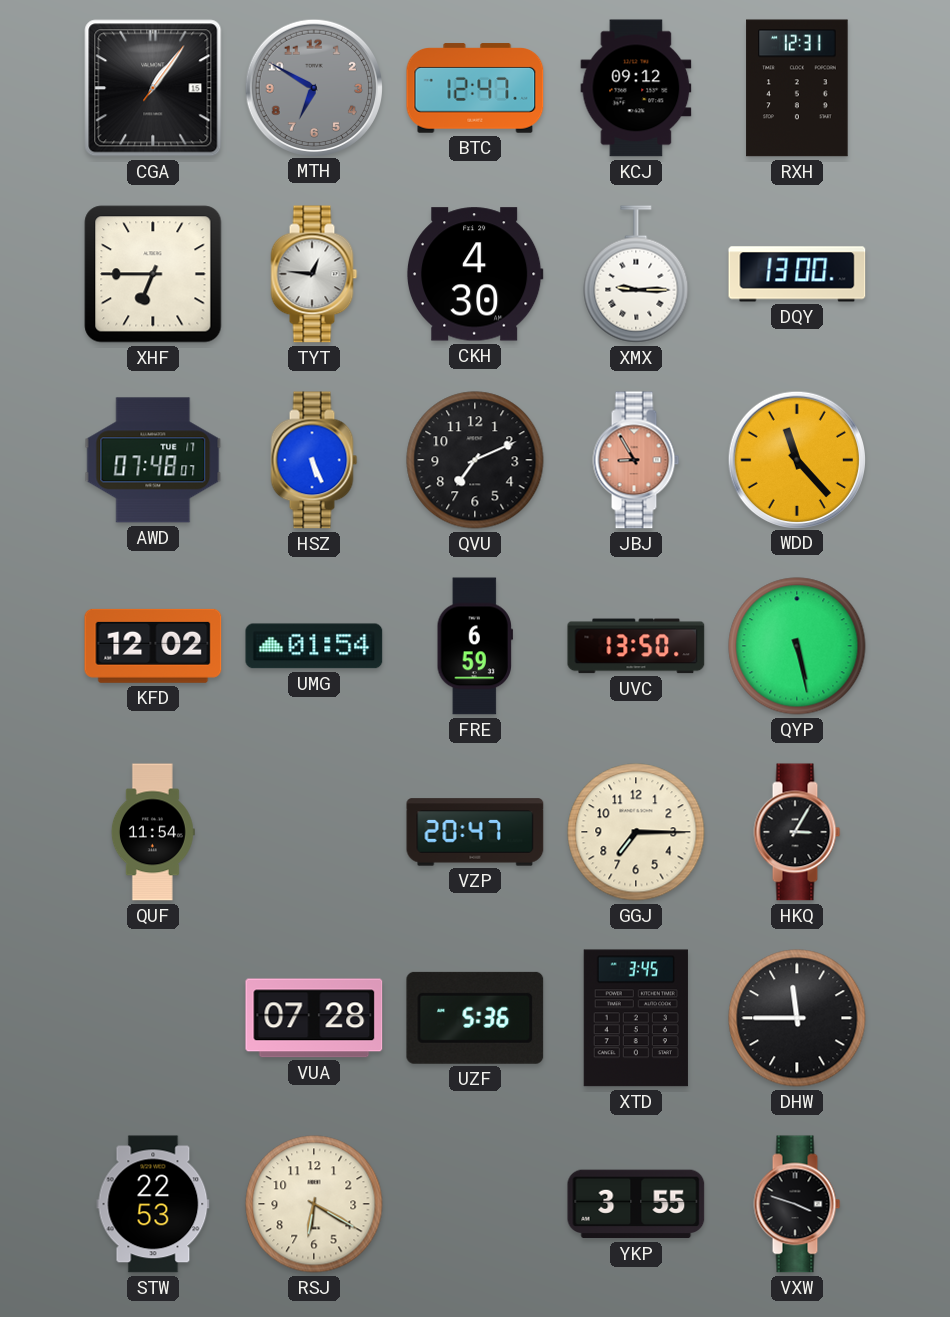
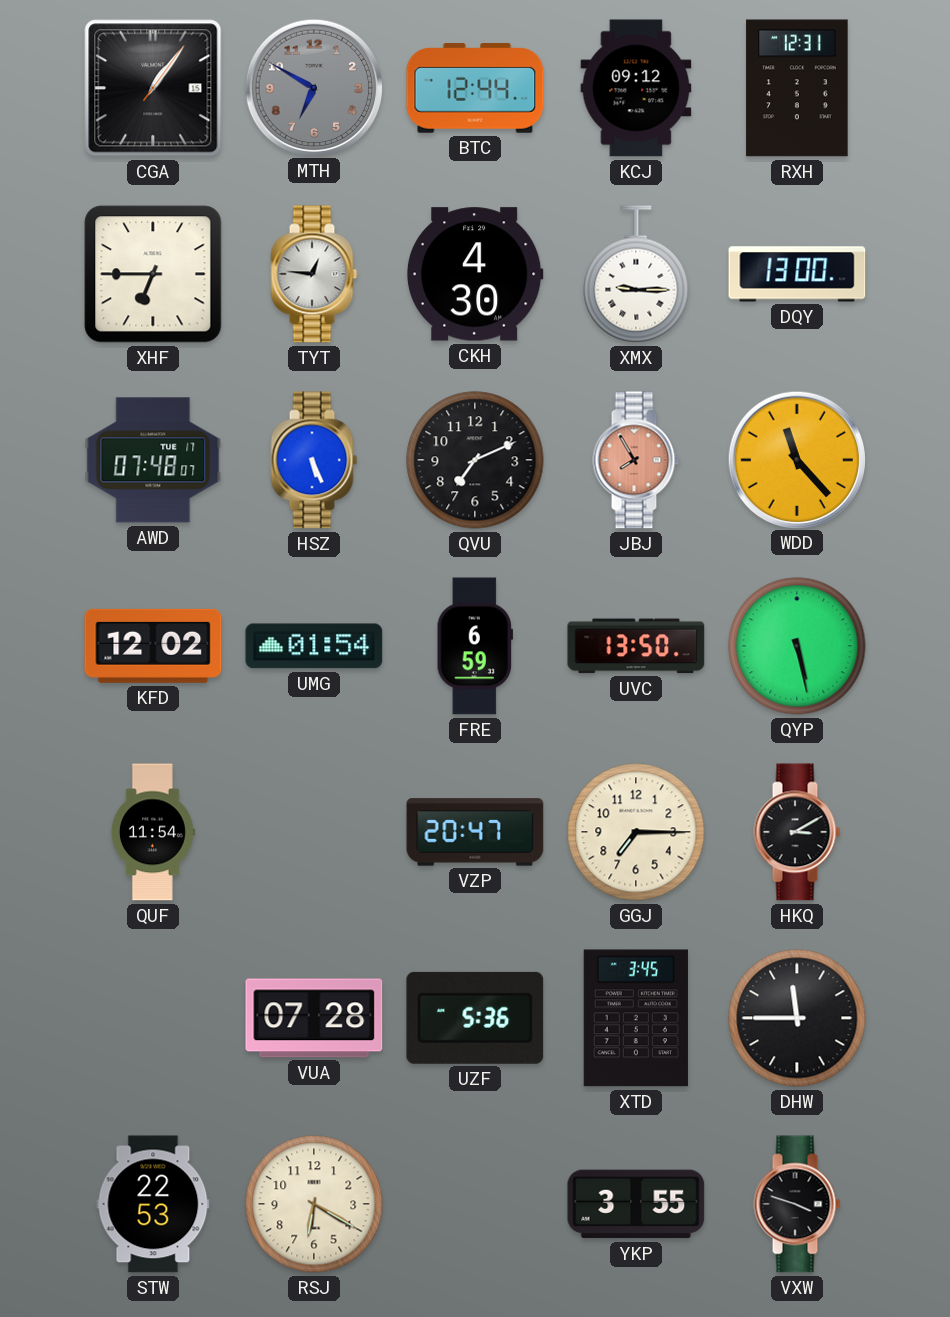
BTC: 12:47 -> 12:44
JBJ: 8:55 -> 7:55
HKQ: 3:05 -> 3:10
